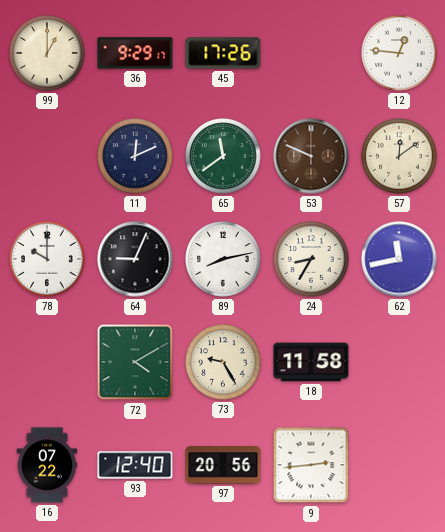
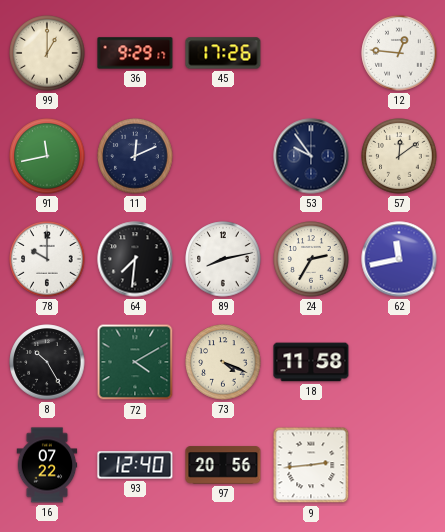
91: none -> 11:43
65: 11:39 -> none
53: 9:49 -> 9:54
53 dial: brown -> navy
64: 9:04 -> 7:31
24: 8:35 -> 2:35
8: none -> 10:25
73: 9:25 -> 4:19
